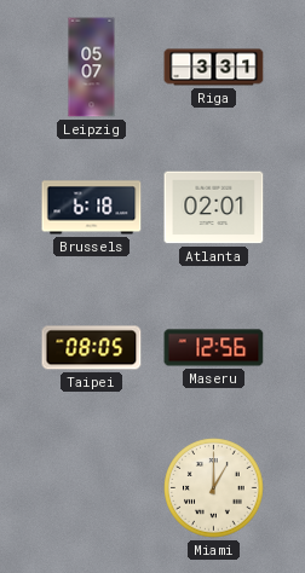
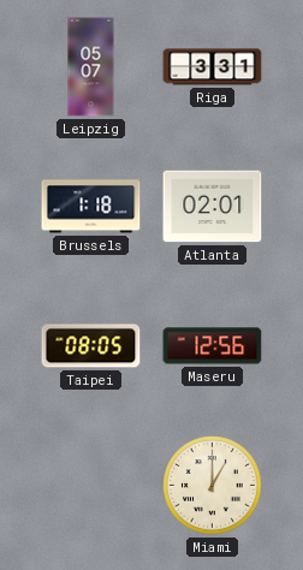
Brussels: 6:18 -> 1:18
